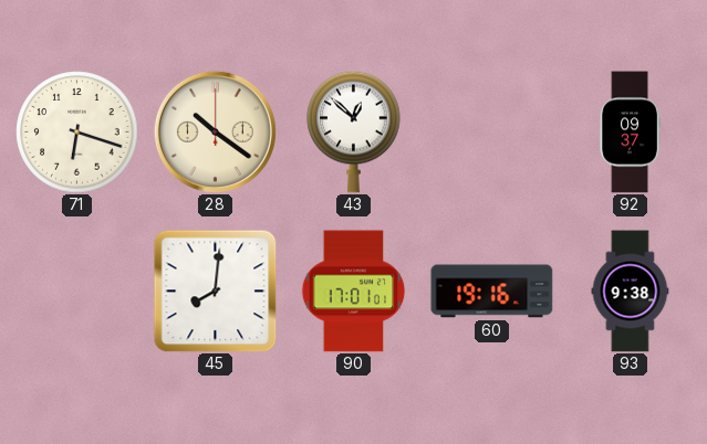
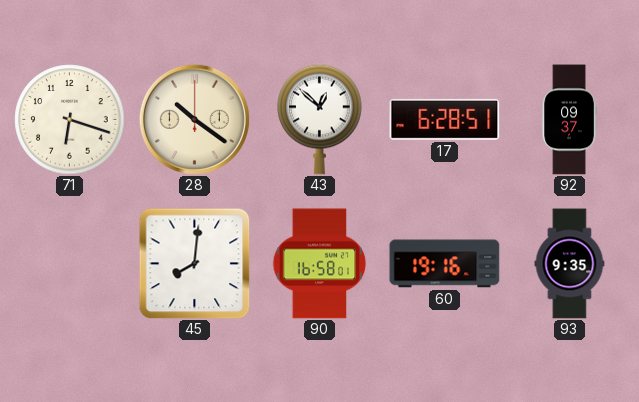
17: none -> 6:28
90: 17:01 -> 16:58
93: 9:38 -> 9:35
